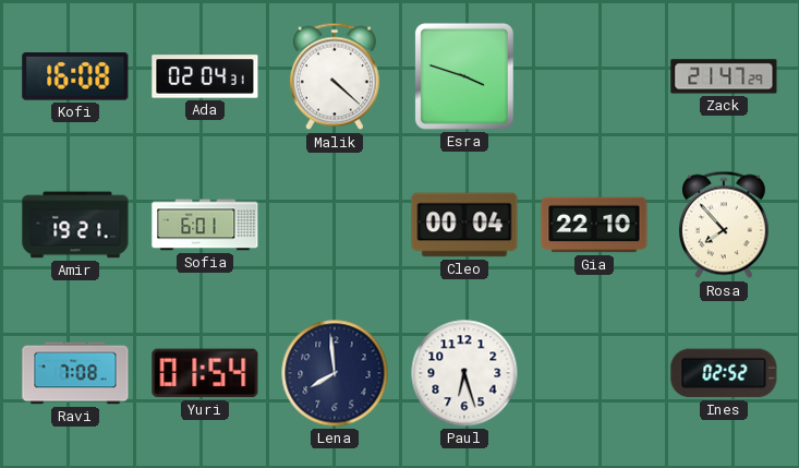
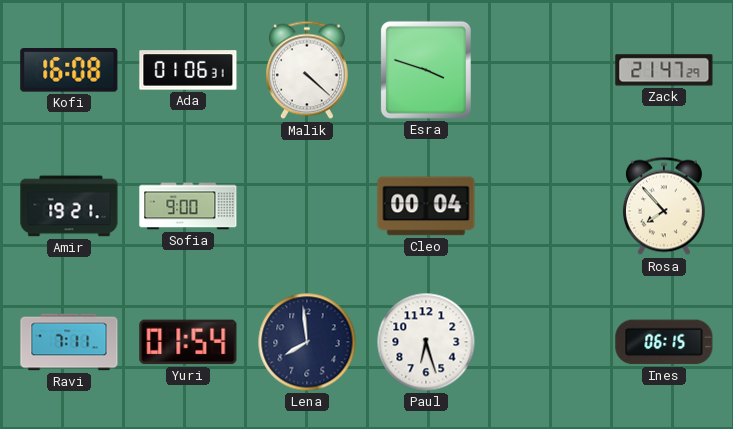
Ada: 02:04 -> 01:06
Sofia: 6:01 -> 9:00
Gia: 22:10 -> none
Ravi: 7:08 -> 7:11
Ines: 02:52 -> 06:15
